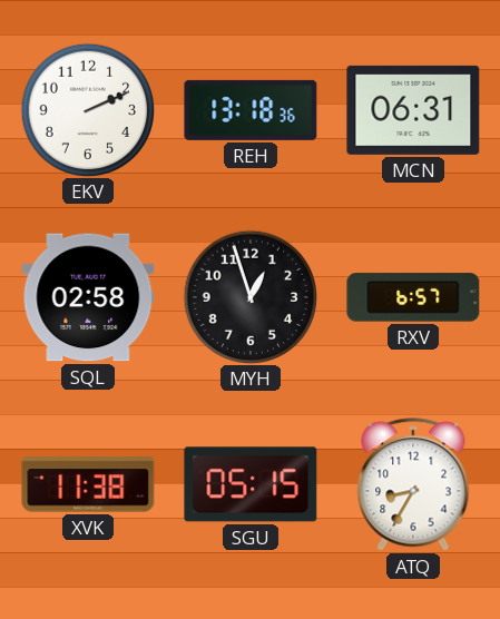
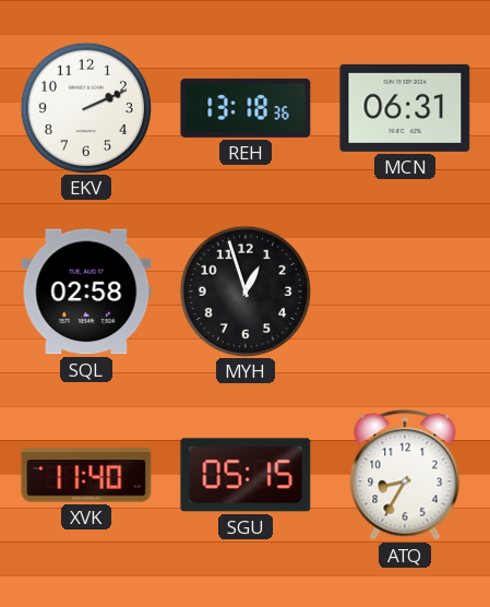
RXV: 6:57 -> none
XVK: 11:38 -> 11:40
